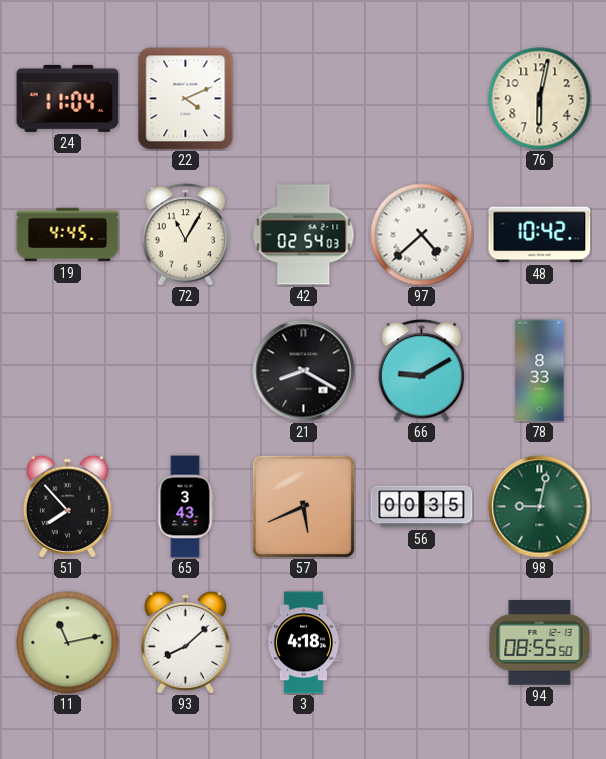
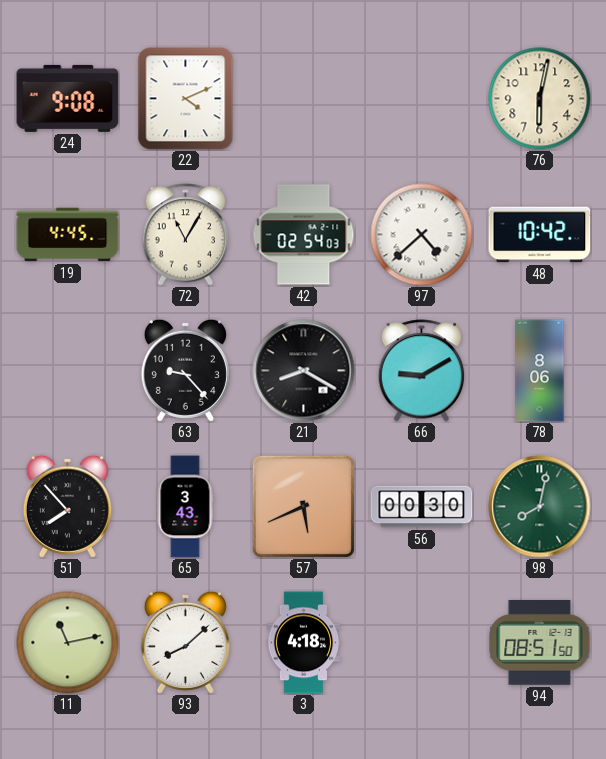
24: 11:04 -> 9:08
63: none -> 9:23
78: 8:33 -> 8:06
56: 00:35 -> 00:30
98: 9:02 -> 8:02
94: 08:55 -> 08:51
